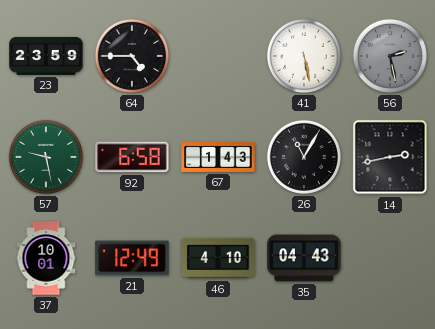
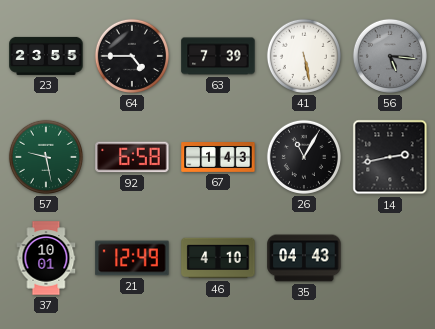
23: 23:59 -> 23:55
63: none -> 7:39
56: 2:28 -> 5:16
